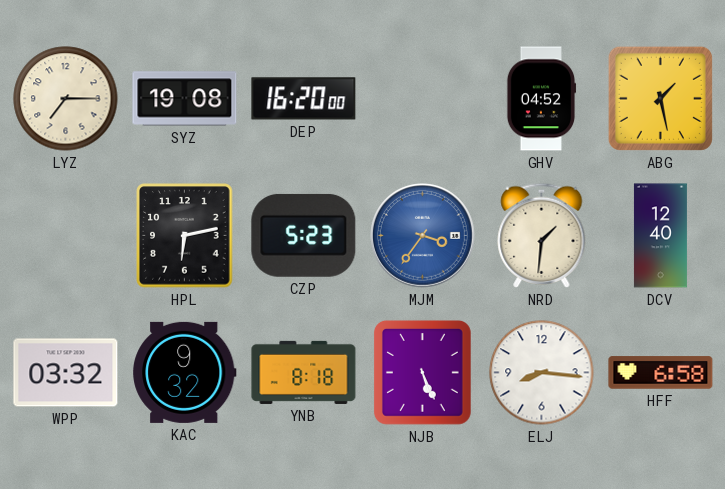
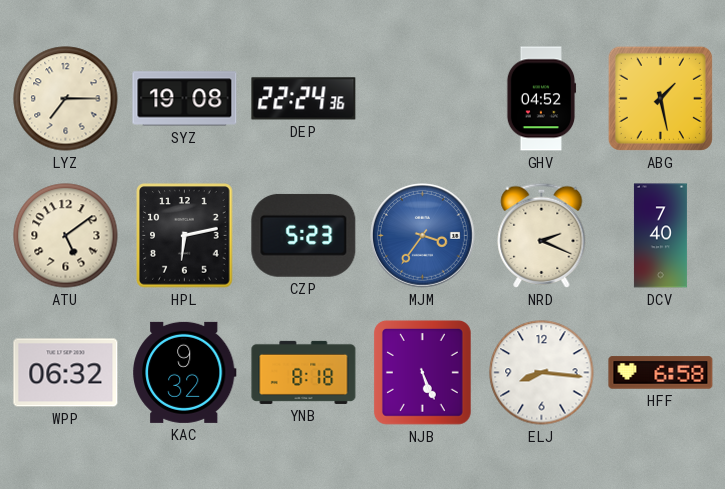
DEP: 16:20 -> 22:24
ATU: none -> 5:09
NRD: 1:31 -> 2:19
DCV: 12:40 -> 7:40
WPP: 03:32 -> 06:32
